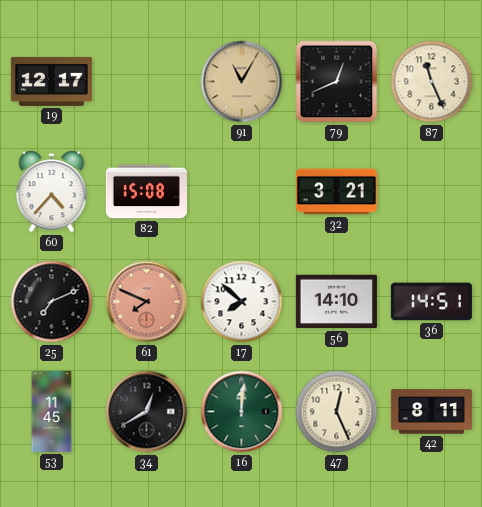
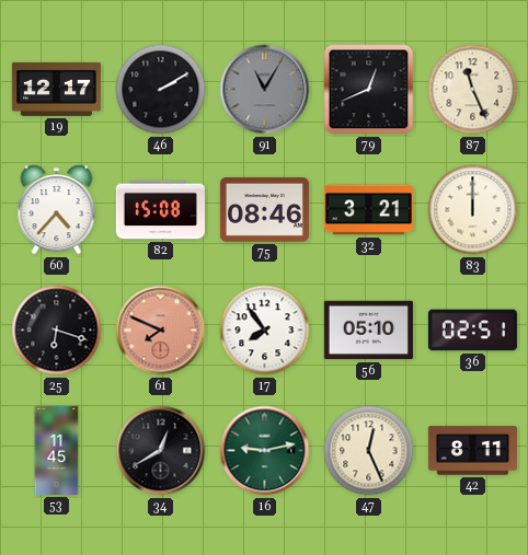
46: none -> 2:10
91 dial: champagne -> grey
75: none -> 08:46
83: none -> 12:00
25: 7:11 -> 6:18
17: 7:52 -> 7:54
56: 14:10 -> 05:10
36: 14:51 -> 02:51
16: 12:01 -> 9:13
